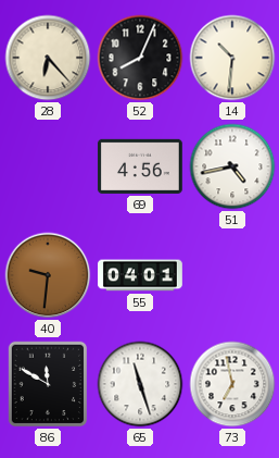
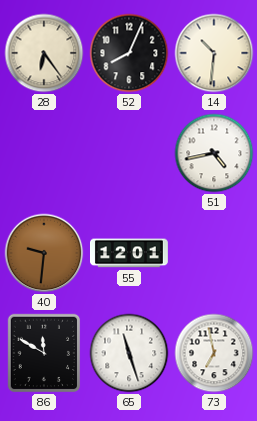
28: 6:23 -> 6:24
69: 4:56 -> none
55: 04:01 -> 12:01
